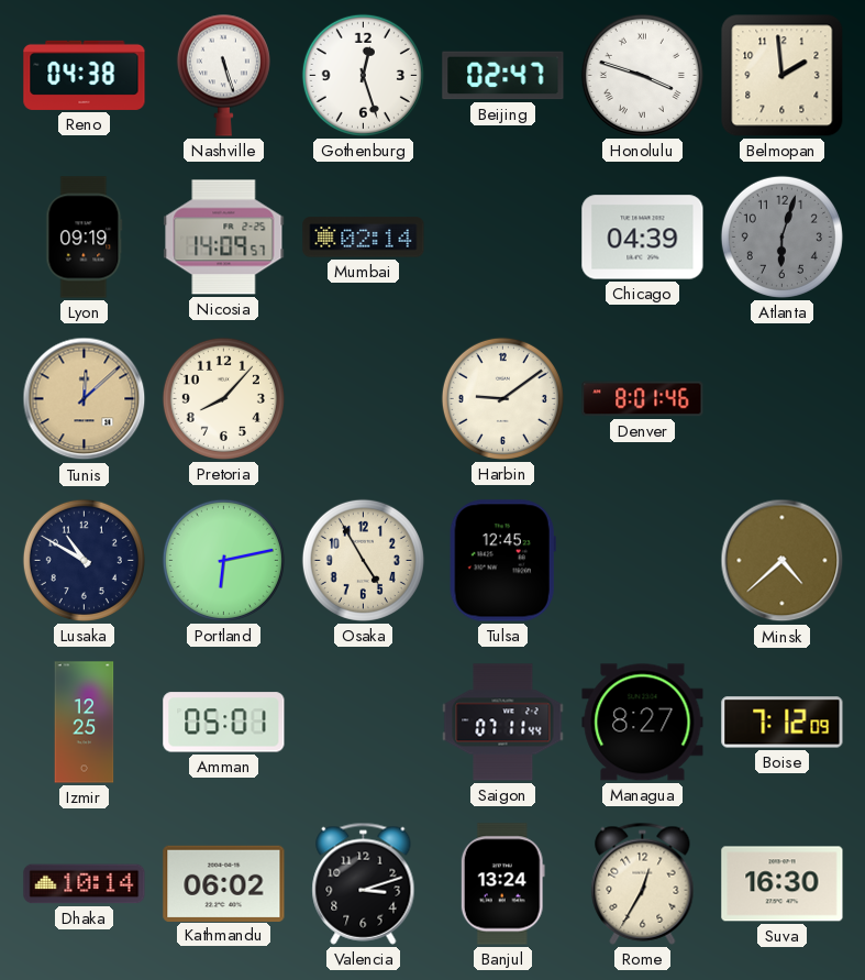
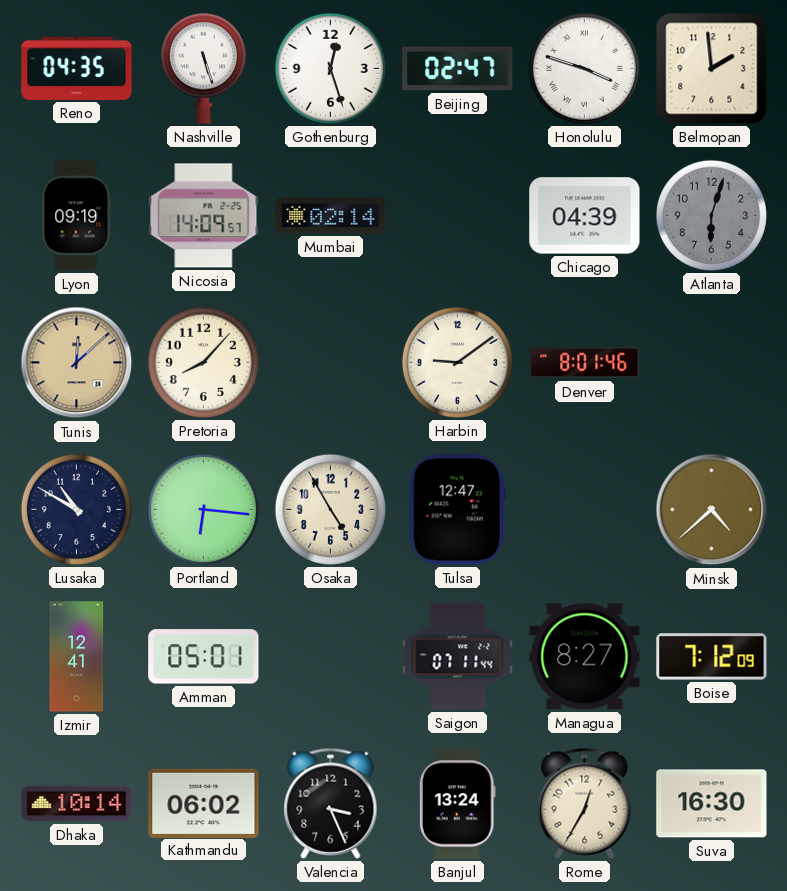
Reno: 04:38 -> 04:35
Portland: 6:13 -> 6:16
Tulsa: 12:45 -> 12:47
Izmir: 12:25 -> 12:41
Valencia: 3:12 -> 3:26
